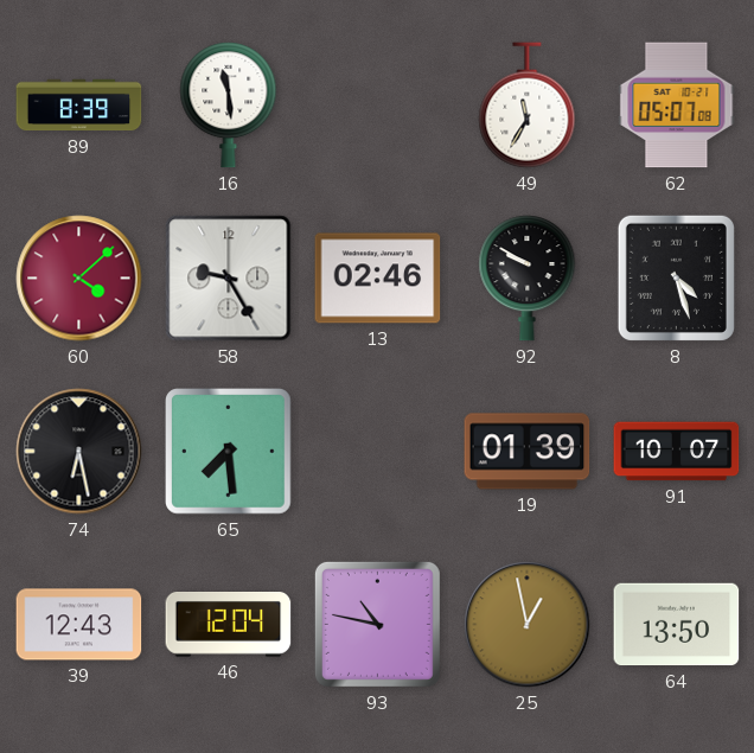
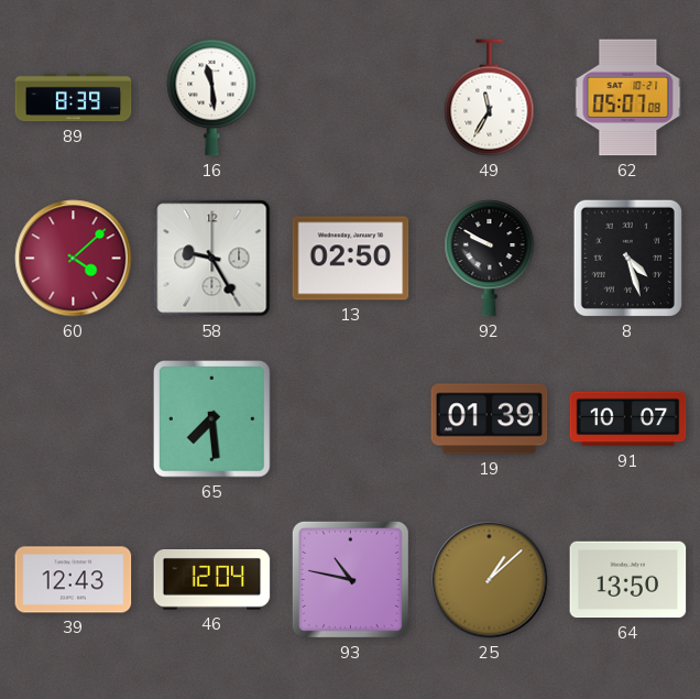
13: 02:46 -> 02:50
74: 6:28 -> none
25: 12:58 -> 1:08
